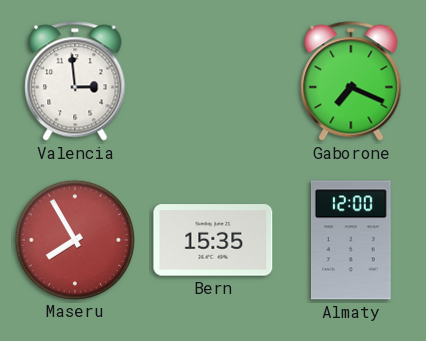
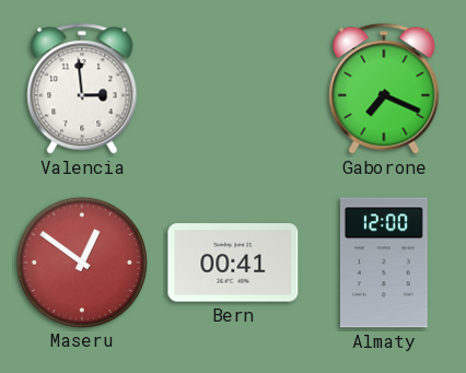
Maseru: 7:55 -> 12:51
Bern: 15:35 -> 00:41
